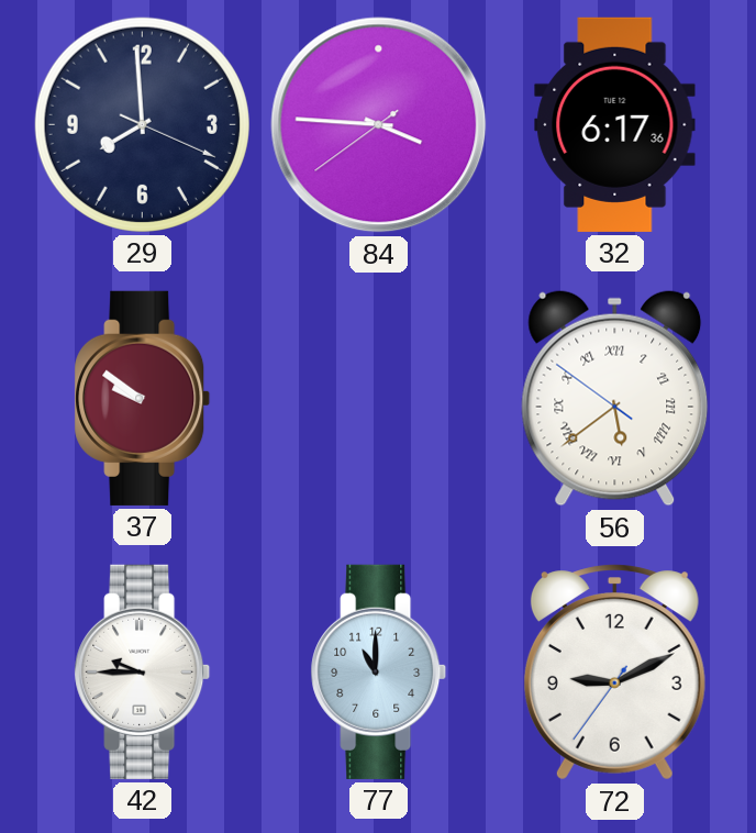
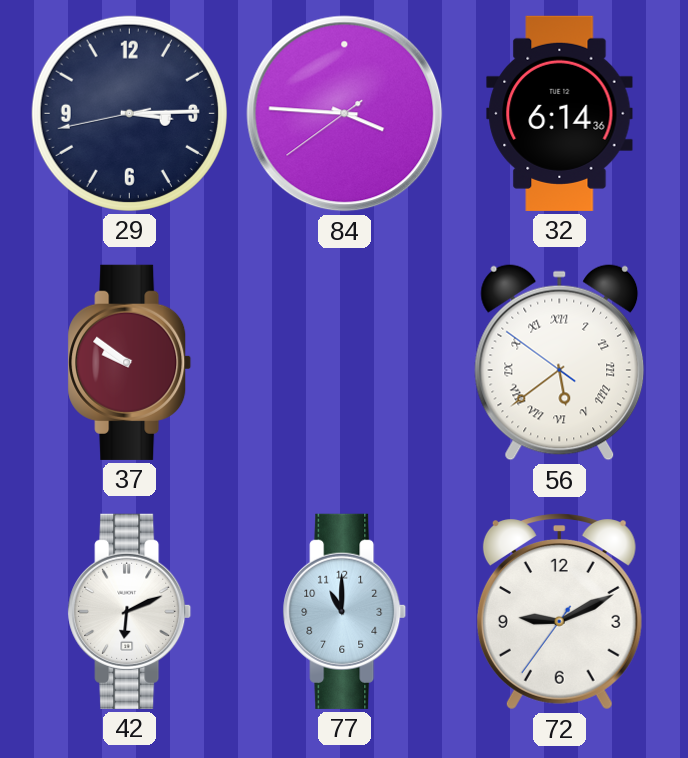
29: 7:59 -> 3:14
32: 6:17 -> 6:14
42: 9:45 -> 6:11
